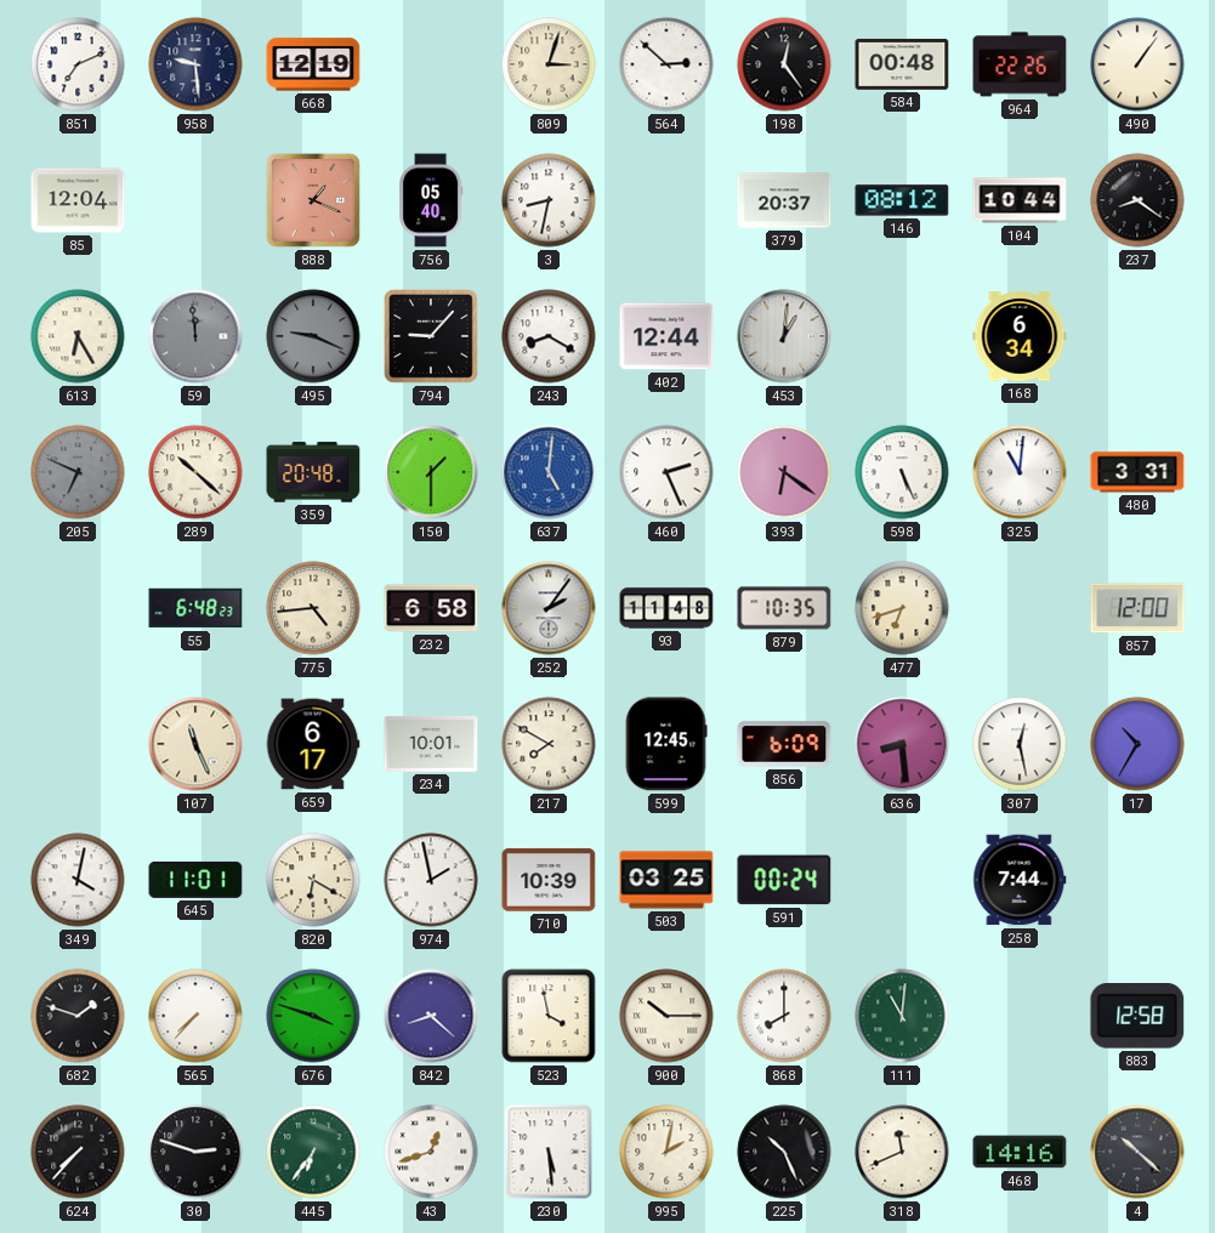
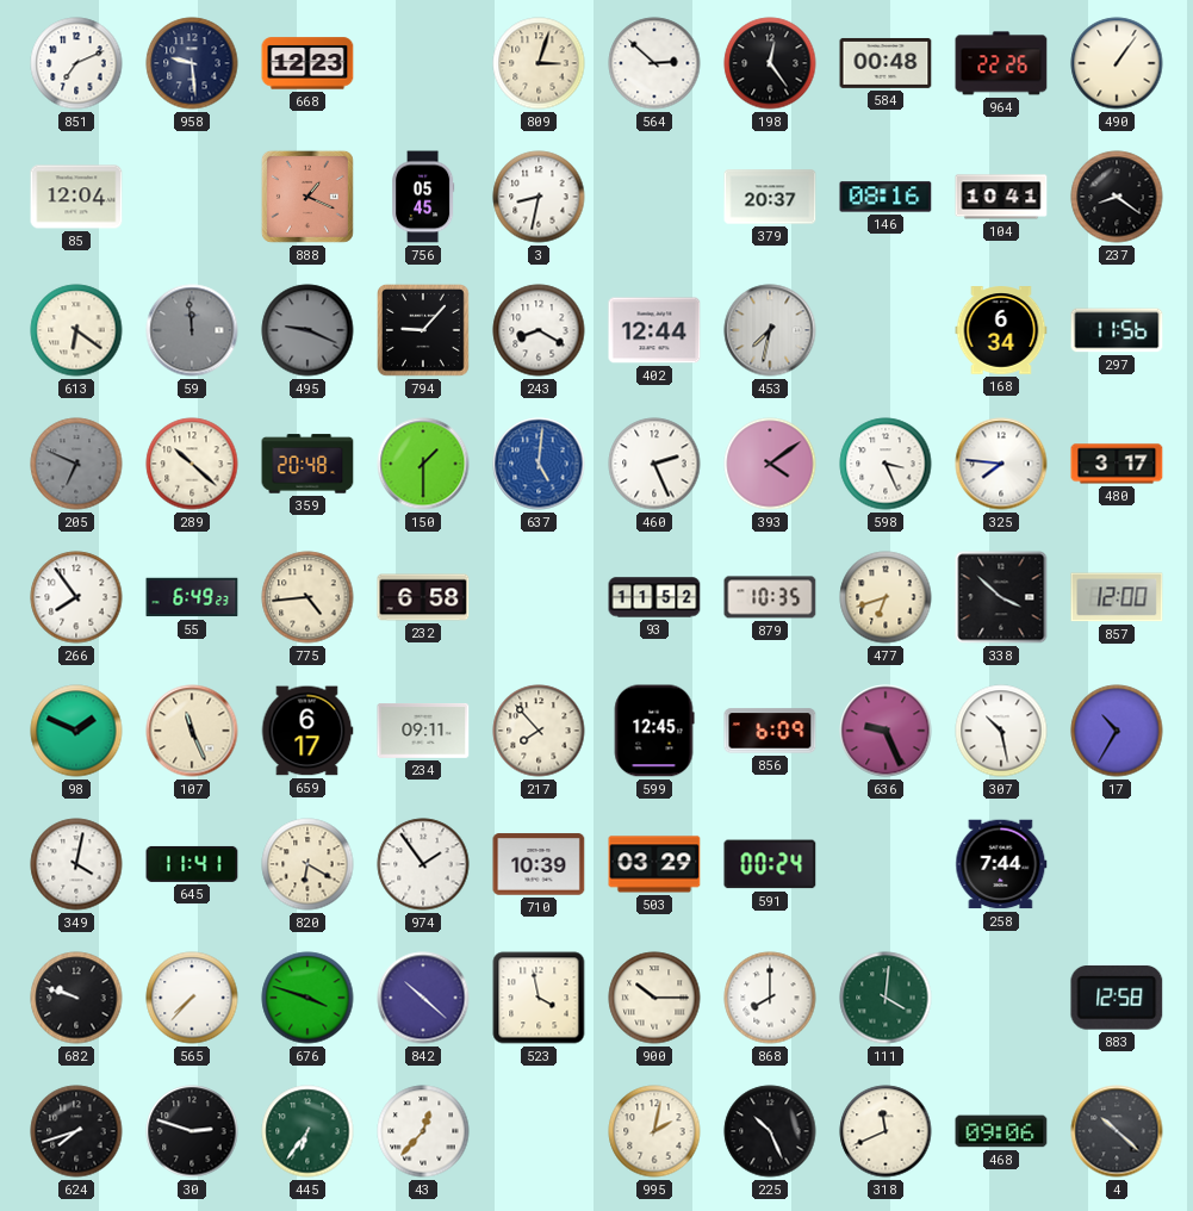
668: 12:19 -> 12:23
756: 05:40 -> 05:45
146: 08:12 -> 08:16
104: 10:44 -> 10:41
613: 6:25 -> 6:21
453: 1:01 -> 7:32
297: none -> 11:56
393: 6:21 -> 4:09
598: 5:26 -> 3:26
325: 11:01 -> 7:46
480: 3:31 -> 3:17
266: none -> 7:54
55: 6:48 -> 6:49
252: 2:06 -> none
93: 11:48 -> 11:52
338: none -> 3:52
98: none -> 1:49
234: 10:01 -> 09:11
217: 7:50 -> 7:53
636: 8:29 -> 9:26
307: 12:28 -> 10:28
645: 11:01 -> 11:41
974: 1:58 -> 1:54
503: 03:25 -> 03:29
682: 1:48 -> 9:48
842: 8:22 -> 10:22
111: 11:01 -> 4:01
624: 7:37 -> 7:42
43: 12:42 -> 12:37
230: 5:29 -> none
468: 14:16 -> 09:06
